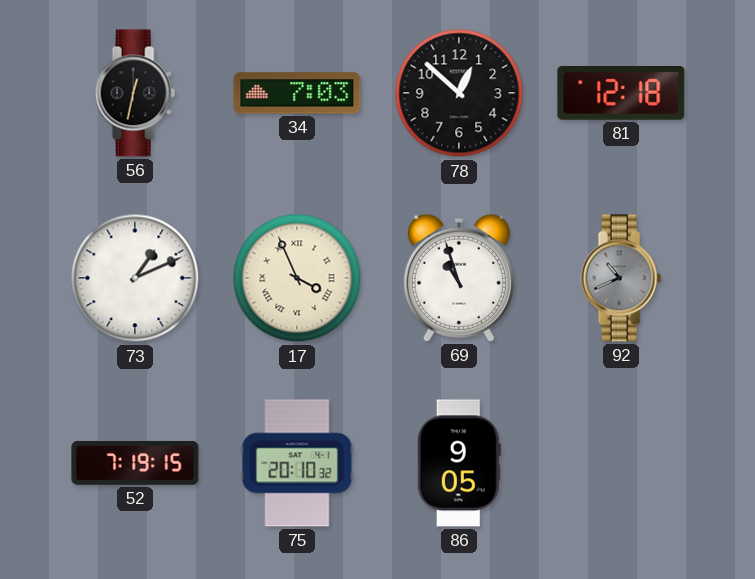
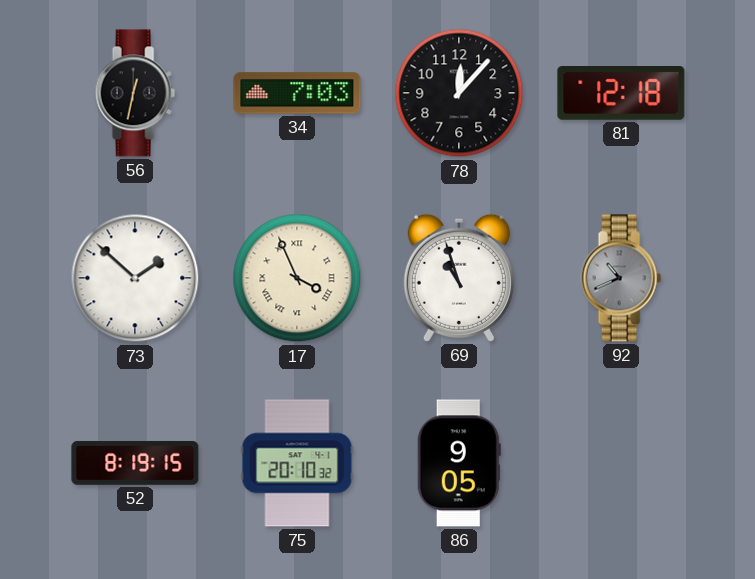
78: 12:52 -> 12:07
73: 1:11 -> 1:52
52: 7:19 -> 8:19
